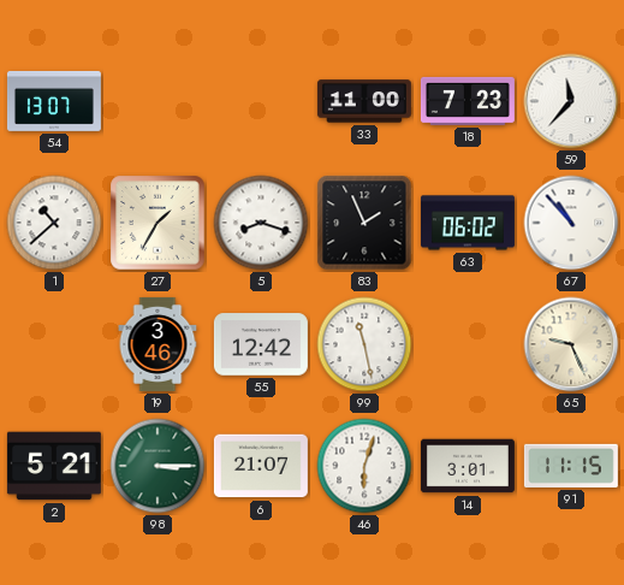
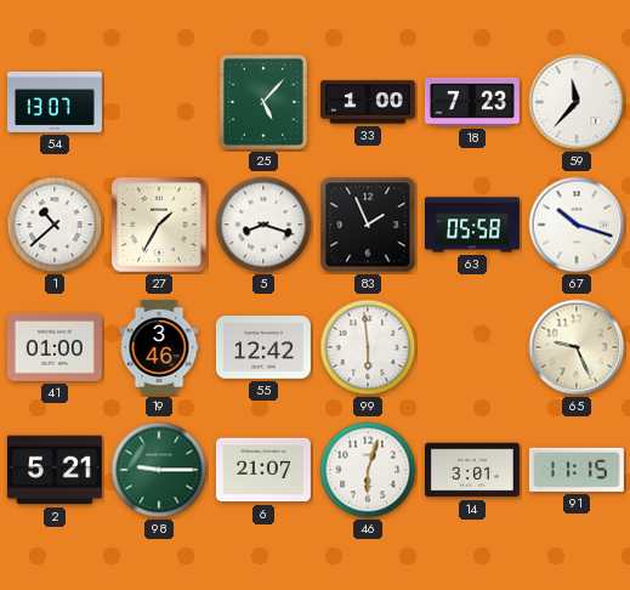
25: none -> 5:07
33: 11:00 -> 1:00
63: 06:02 -> 05:58
67: 10:53 -> 10:18
41: none -> 01:00
99: 11:28 -> 5:59
98: 3:15 -> 9:15
